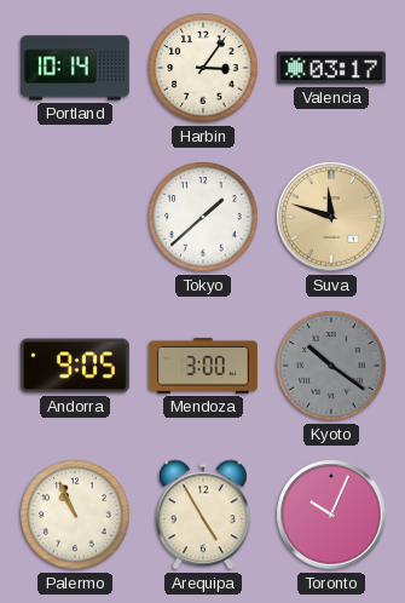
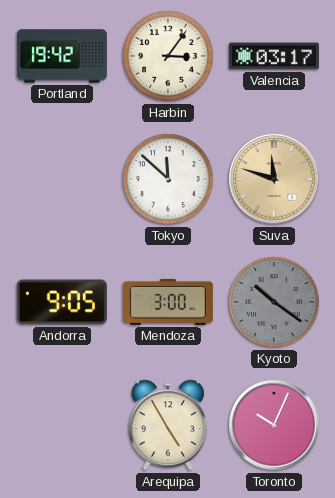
Portland: 10:14 -> 19:42
Tokyo: 1:38 -> 11:52
Palermo: 10:56 -> none
